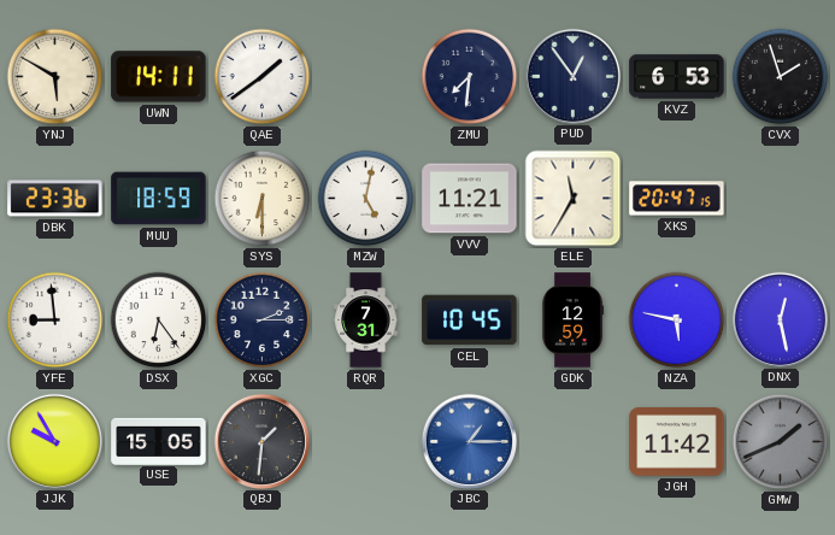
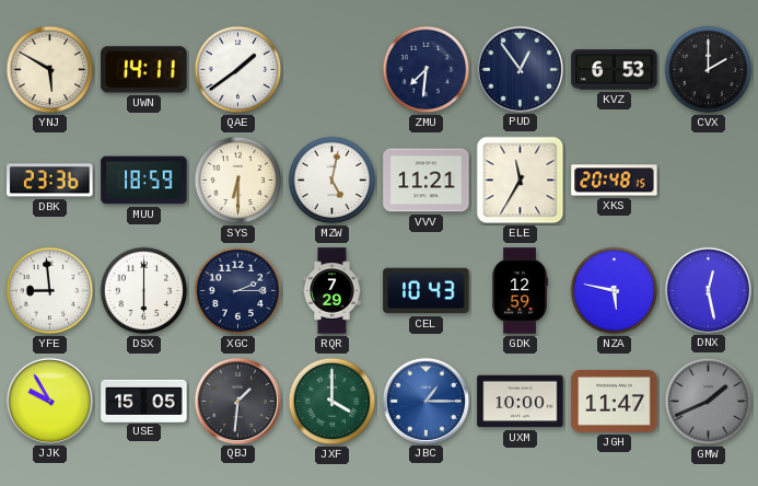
CVX: 1:57 -> 2:00
XKS: 20:47 -> 20:48
DSX: 6:24 -> 6:00
RQR: 7:31 -> 7:29
CEL: 10:45 -> 10:43
JXF: none -> 4:00
UXM: none -> 10:00
JGH: 11:42 -> 11:47
